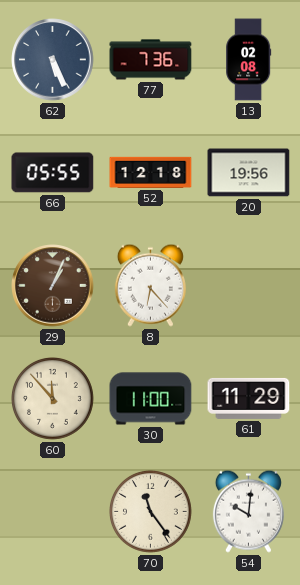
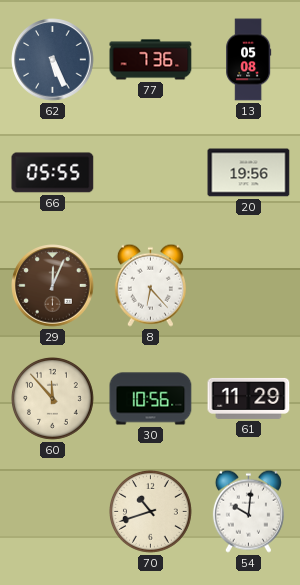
13: 02:08 -> 05:08
52: 12:18 -> none
29: 1:04 -> 12:04
30: 11:00 -> 10:56
70: 11:24 -> 10:42
